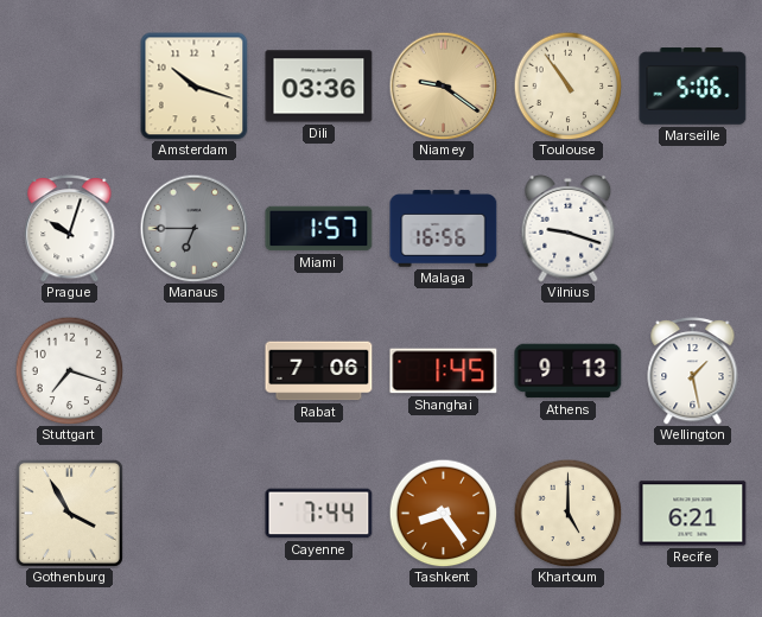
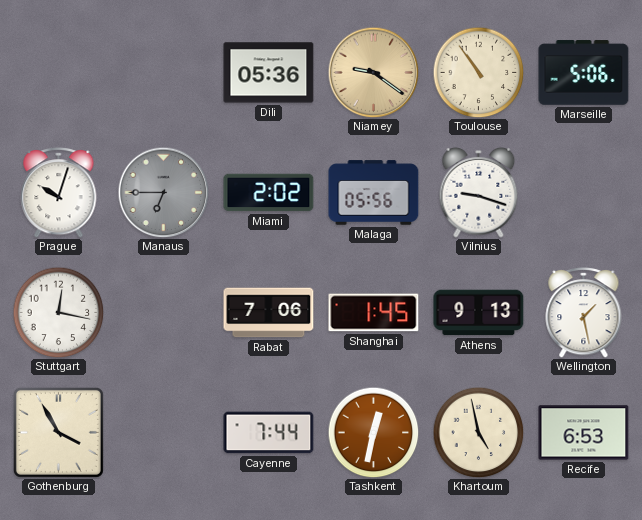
Amsterdam: 10:18 -> none
Dili: 03:36 -> 05:36
Miami: 1:57 -> 2:02
Malaga: 16:56 -> 05:56
Stuttgart: 7:18 -> 12:17
Tashkent: 8:24 -> 12:32
Khartoum: 5:00 -> 4:58
Recife: 6:21 -> 6:53
